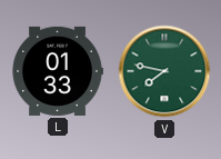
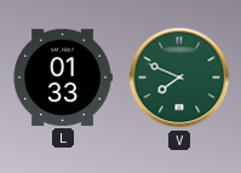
V: 7:47 -> 7:49
